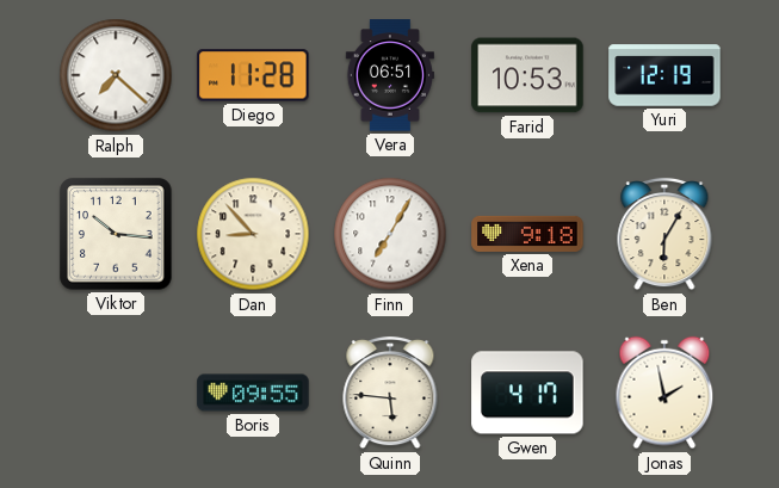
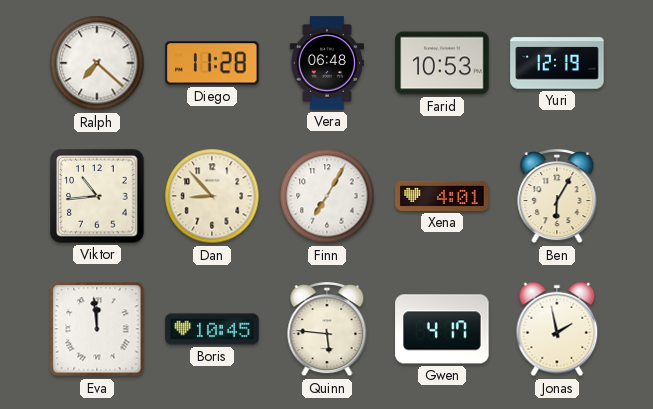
Vera: 06:51 -> 06:48
Viktor: 10:16 -> 10:44
Xena: 9:18 -> 4:01
Eva: none -> 11:59
Boris: 09:55 -> 10:45
